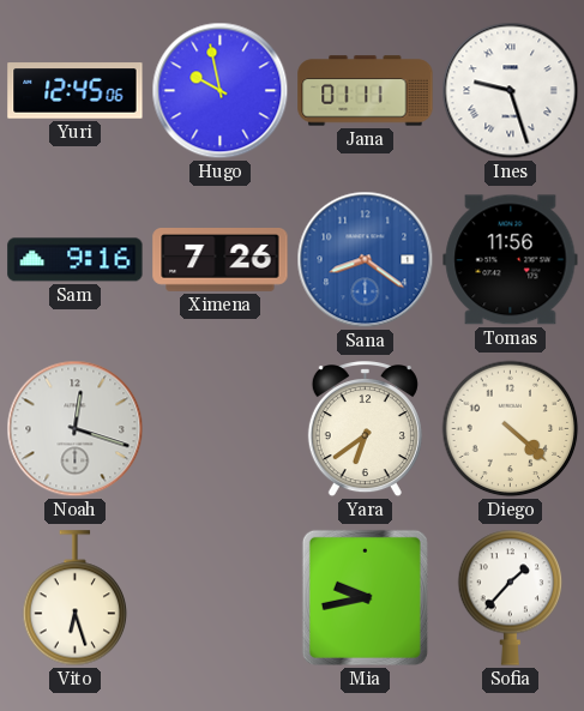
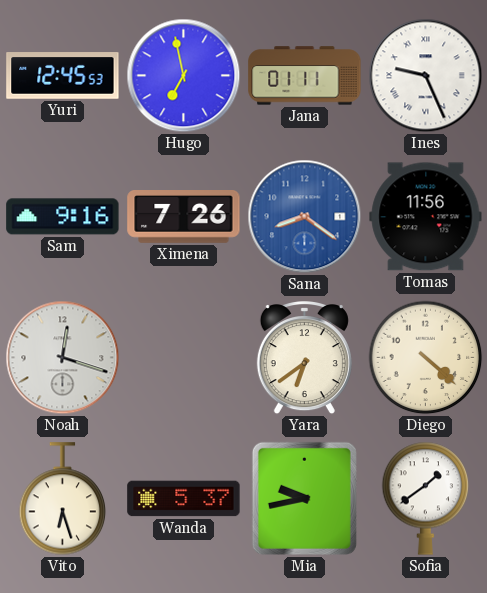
Yuri: 12:45:06 -> 12:45:53
Hugo: 9:58 -> 6:58
Ines: 9:27 -> 9:26
Wanda: none -> 5:37
Sofia: 1:37 -> 1:39
